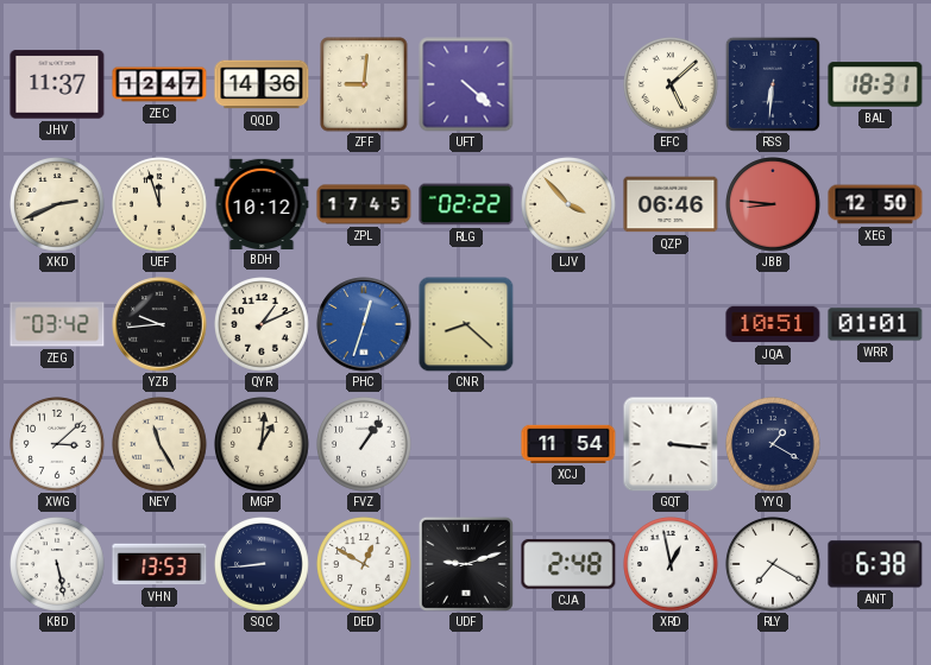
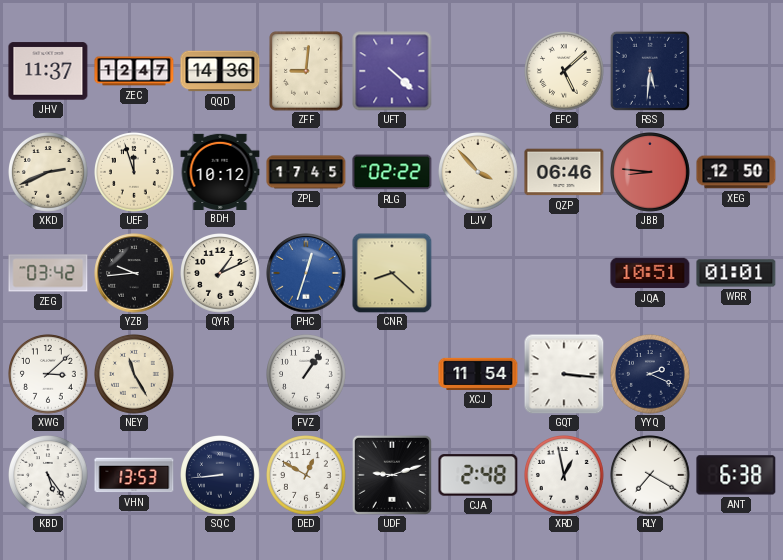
RSS: 6:31 -> 5:31
BAL: 18:31 -> none
MGP: 1:01 -> none
YYQ: 1:20 -> 2:19
KBD: 5:28 -> 5:24
